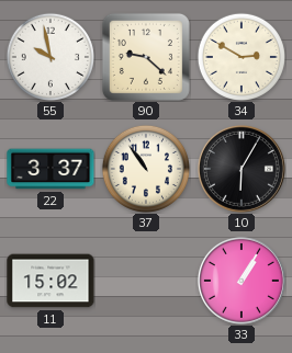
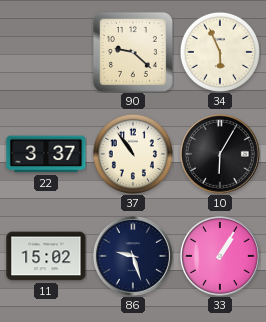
55: 9:58 -> none
34: 2:50 -> 5:56
86: none -> 9:27
